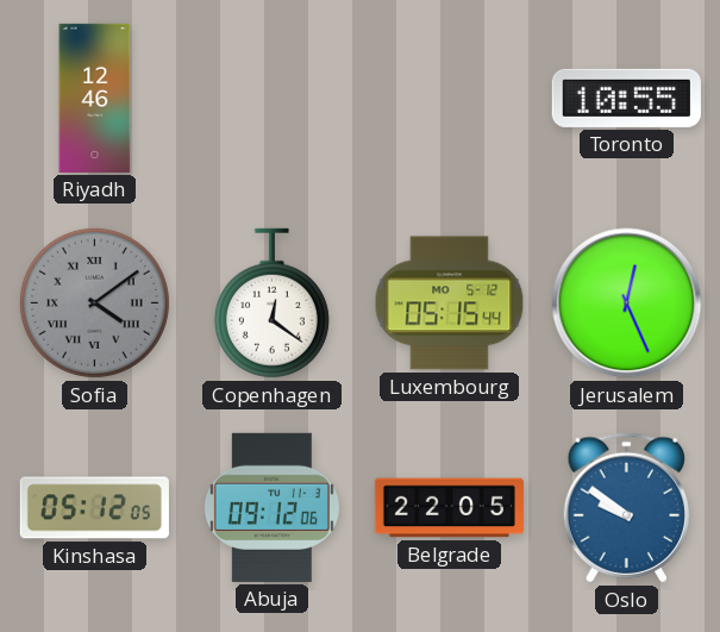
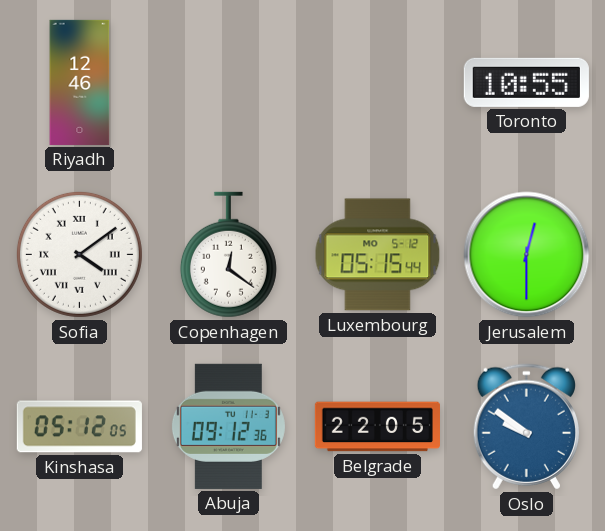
Sofia dial: grey -> white
Jerusalem: 12:26 -> 12:30
Abuja: 09:12:06 -> 09:12:36
